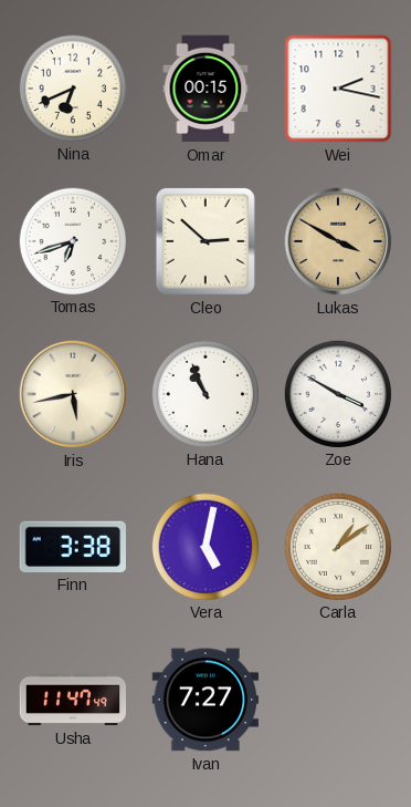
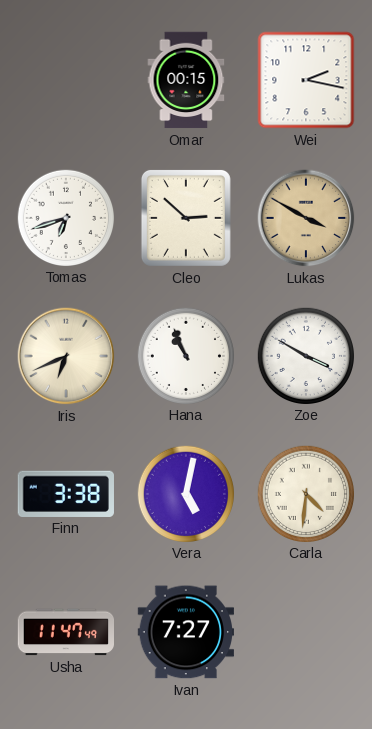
Nina: 6:41 -> none
Iris: 5:43 -> 6:41
Carla: 1:09 -> 4:31
